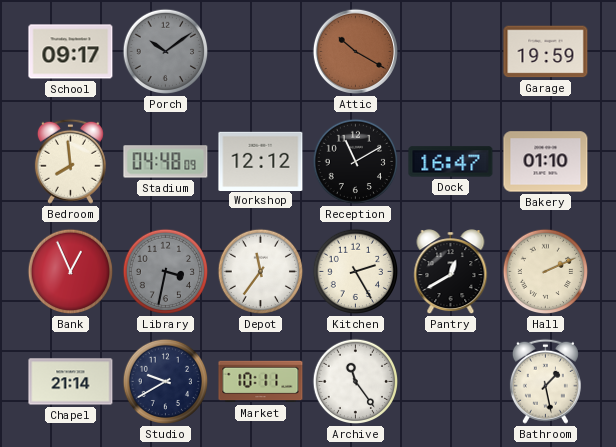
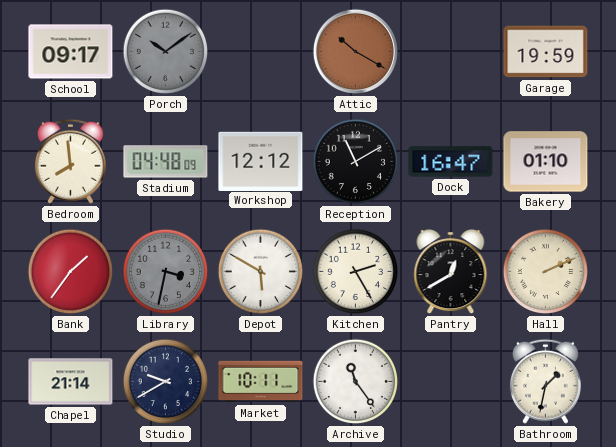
Bank: 12:56 -> 1:36
Depot: 11:36 -> 5:50
Bathroom: 1:28 -> 1:32
